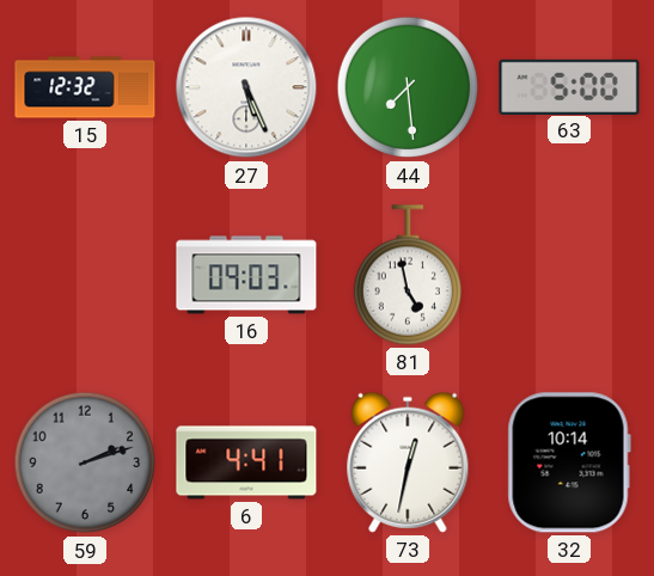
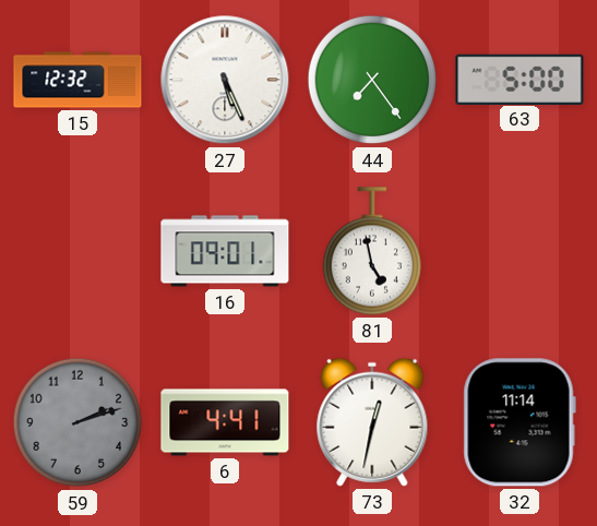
44: 7:29 -> 7:24
16: 09:03 -> 09:01
32: 10:14 -> 11:14
